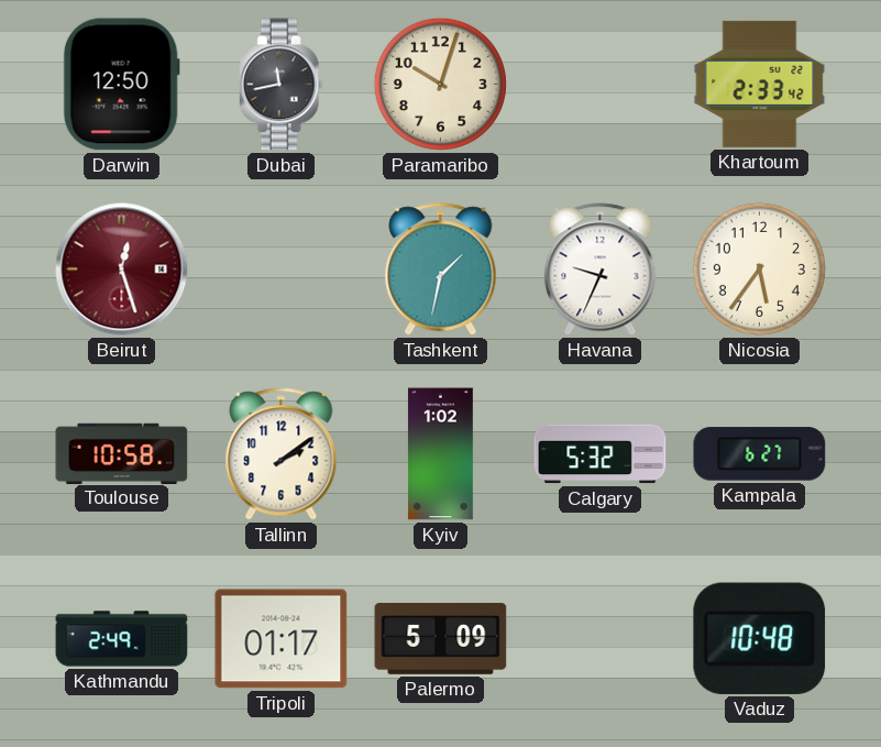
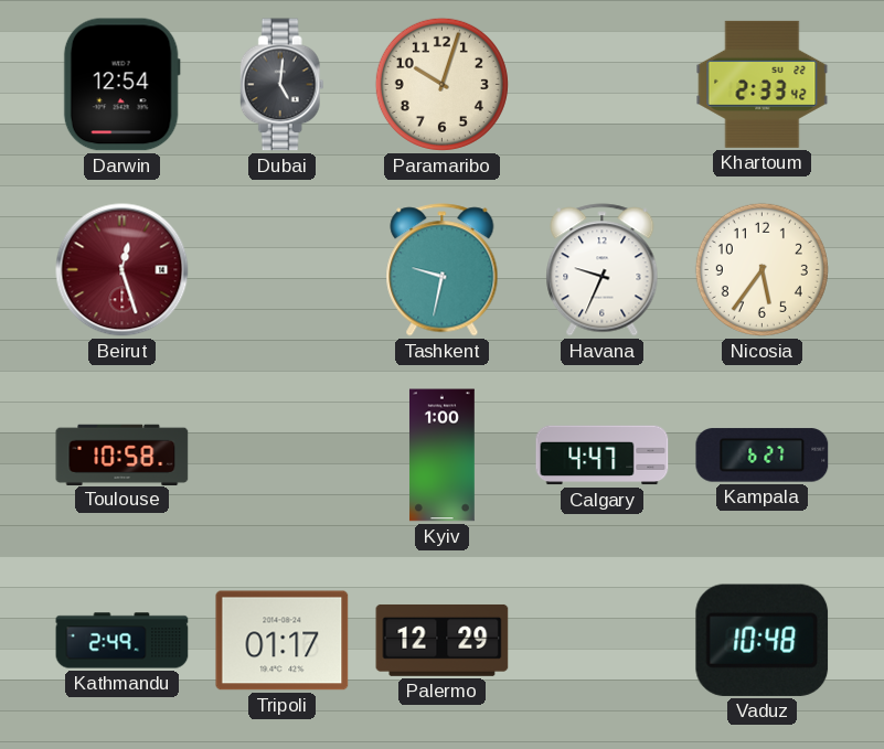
Darwin: 12:50 -> 12:54
Dubai: 11:43 -> 5:01
Tashkent: 1:32 -> 9:32
Tallinn: 2:09 -> none
Kyiv: 1:02 -> 1:00
Calgary: 5:32 -> 4:47
Palermo: 5:09 -> 12:29
